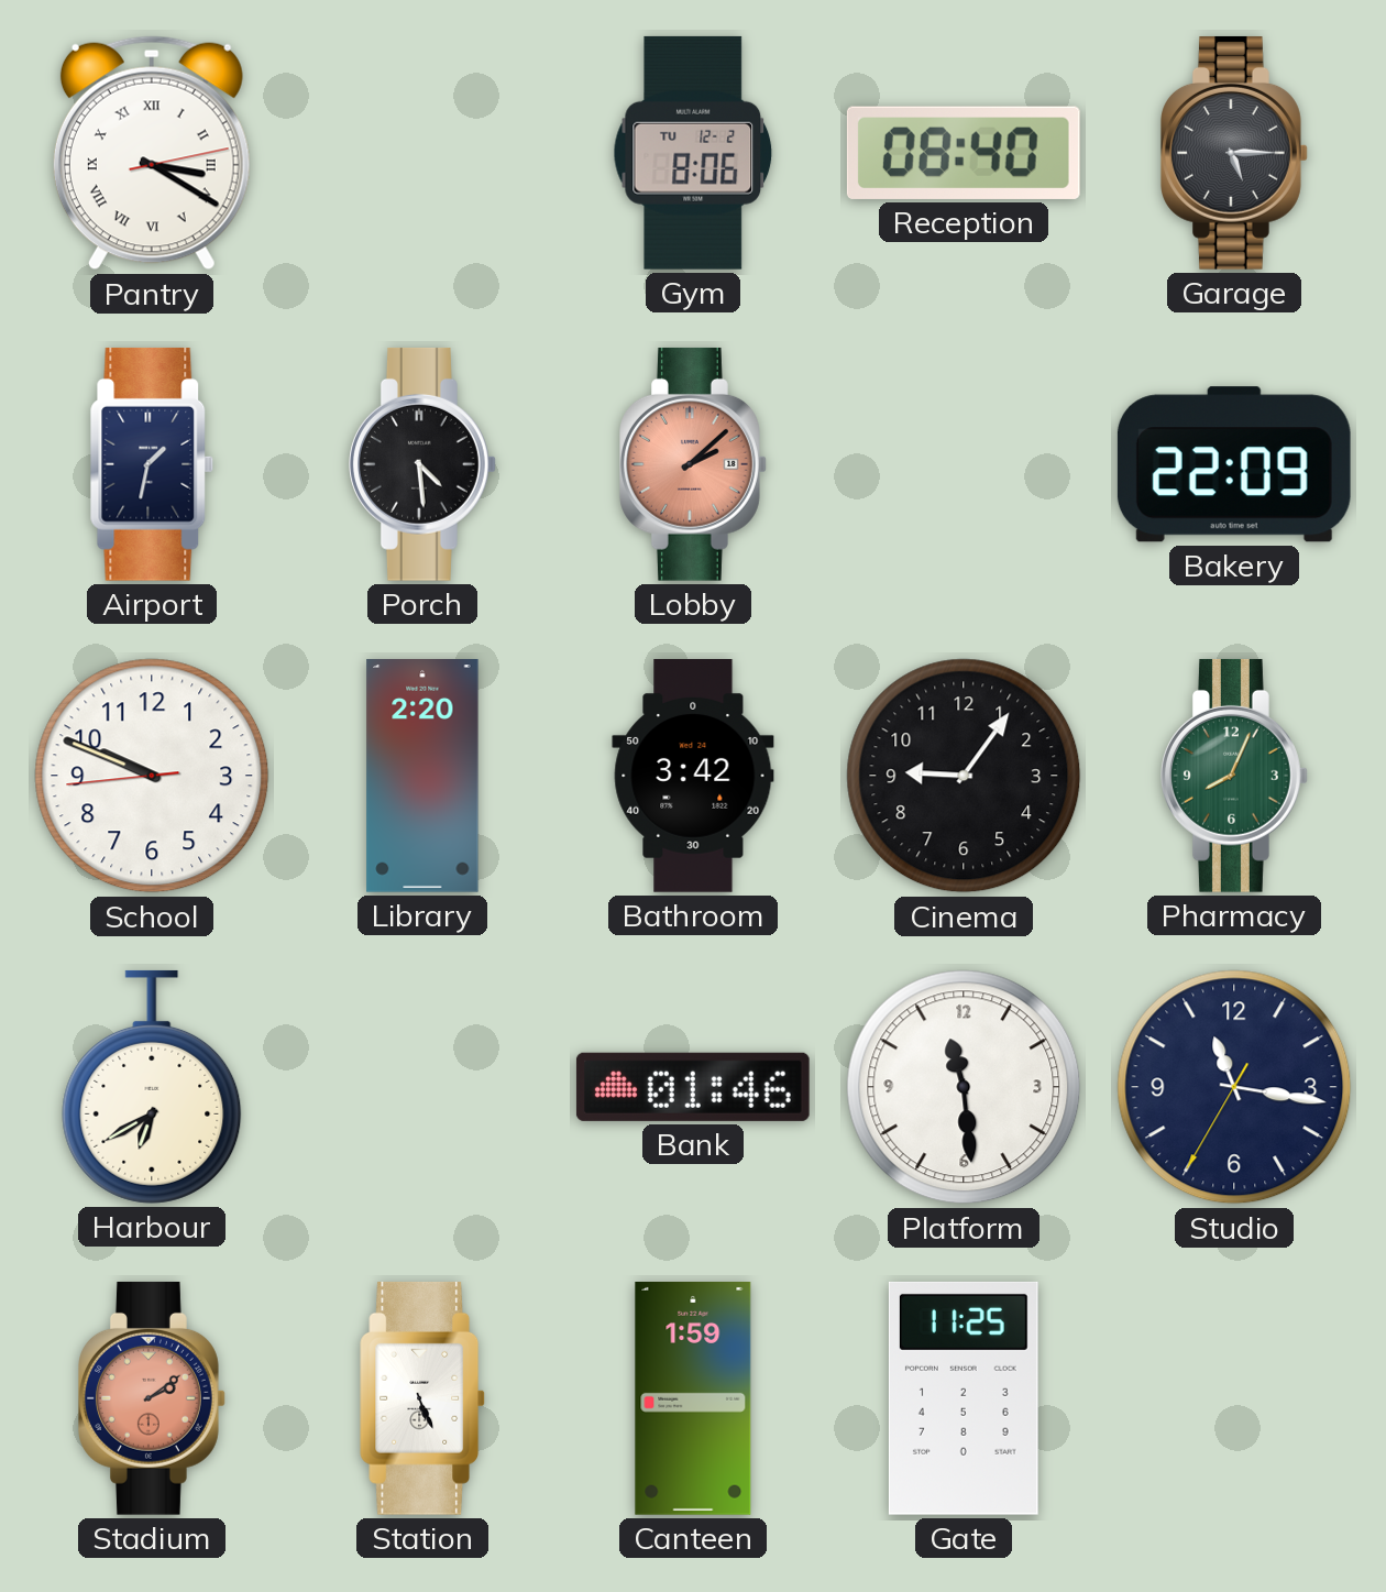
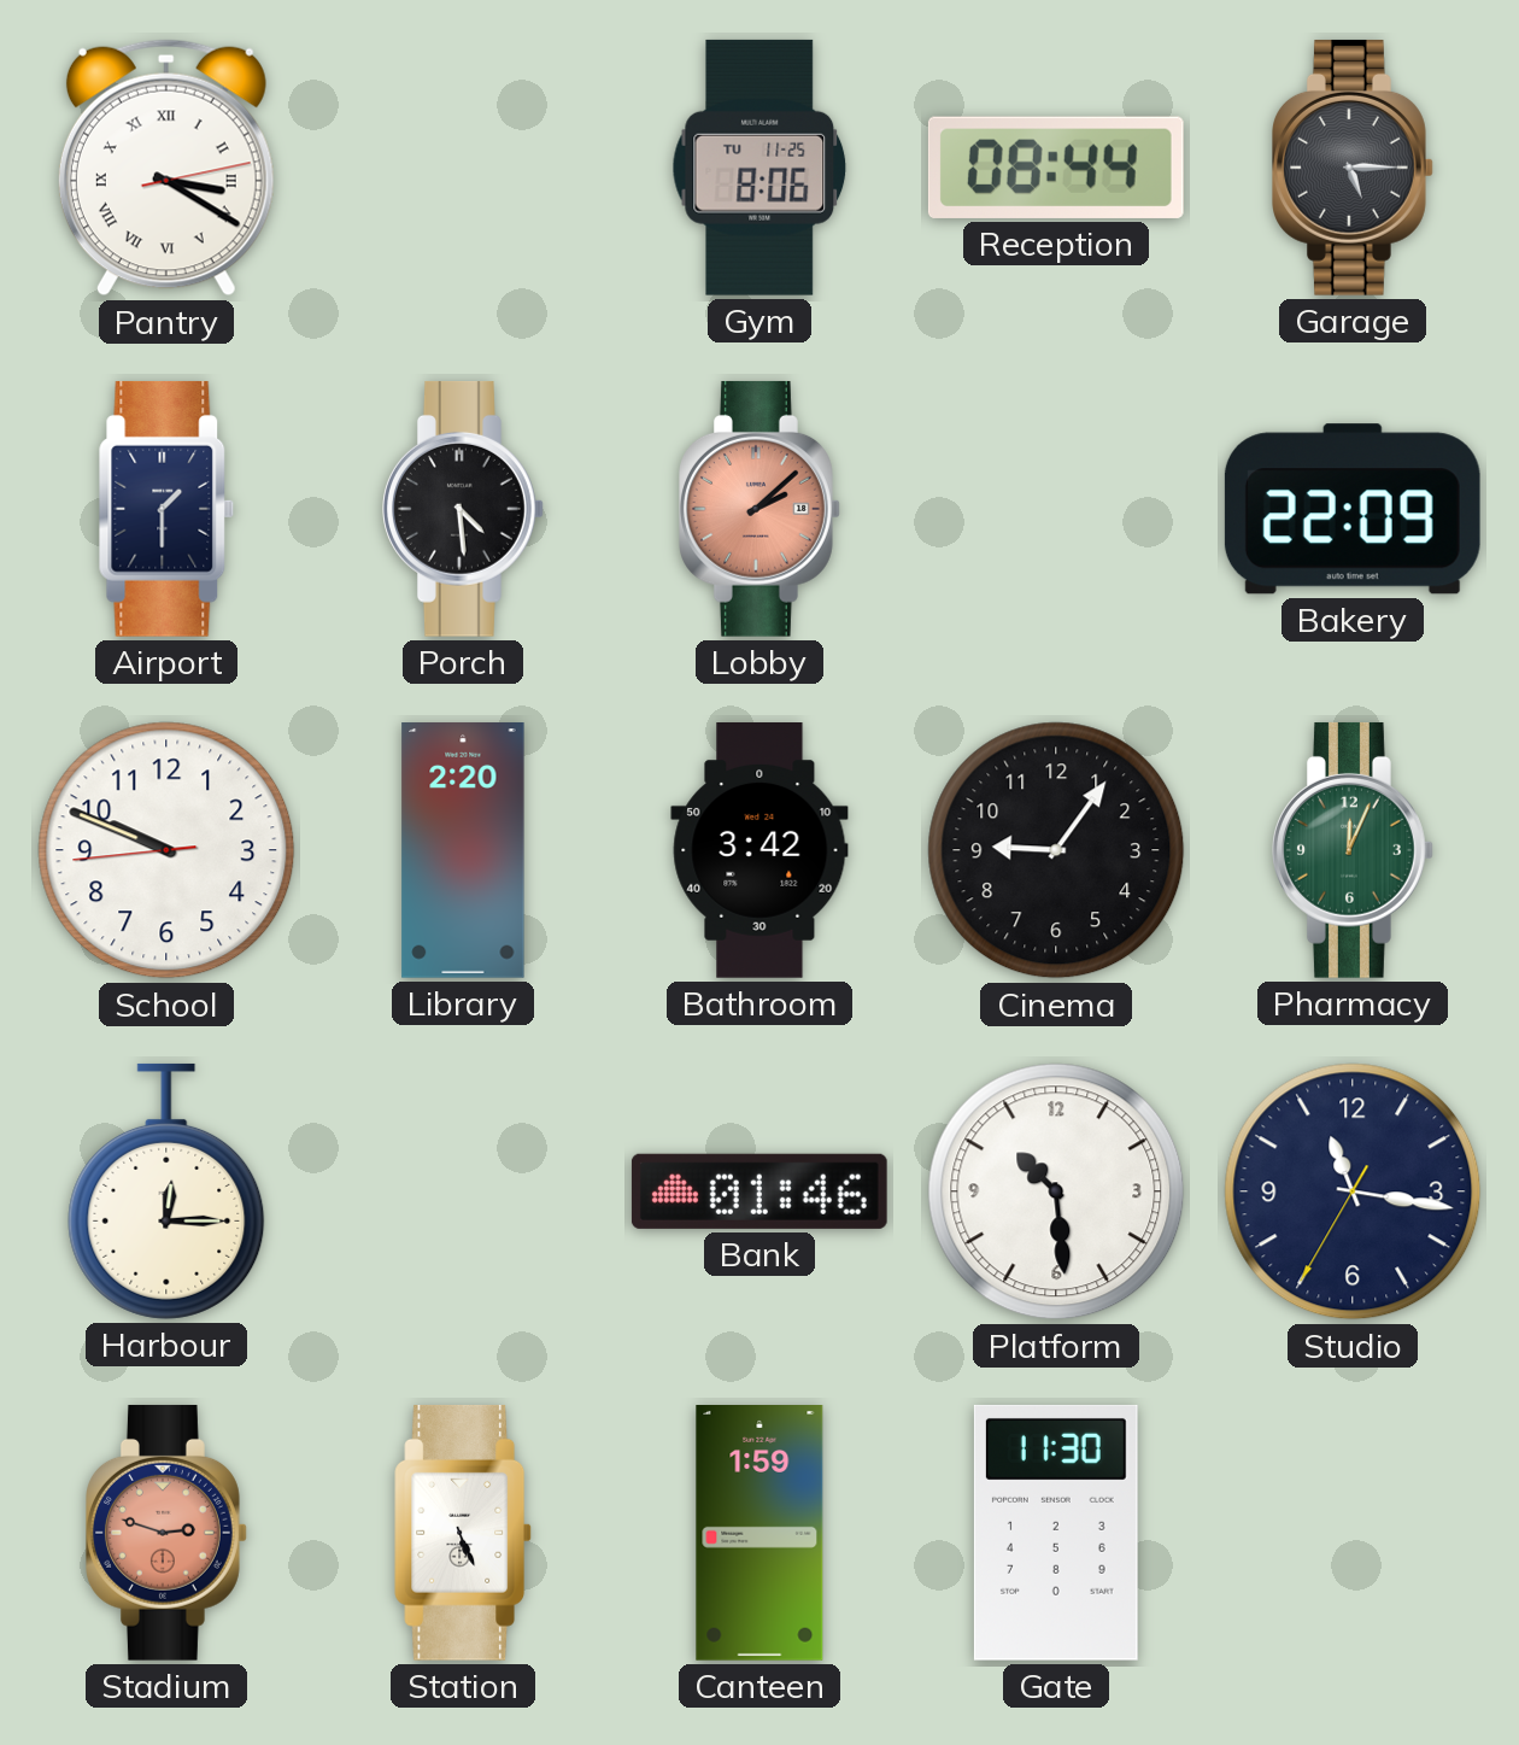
Gym date: TU 12-2 -> TU 11-25
Reception: 08:40 -> 08:44
Airport: 1:32 -> 1:30
Pharmacy: 8:04 -> 12:04
Harbour: 6:40 -> 12:15
Platform: 11:29 -> 10:29
Stadium: 2:09 -> 2:48
Gate: 11:25 -> 11:30
